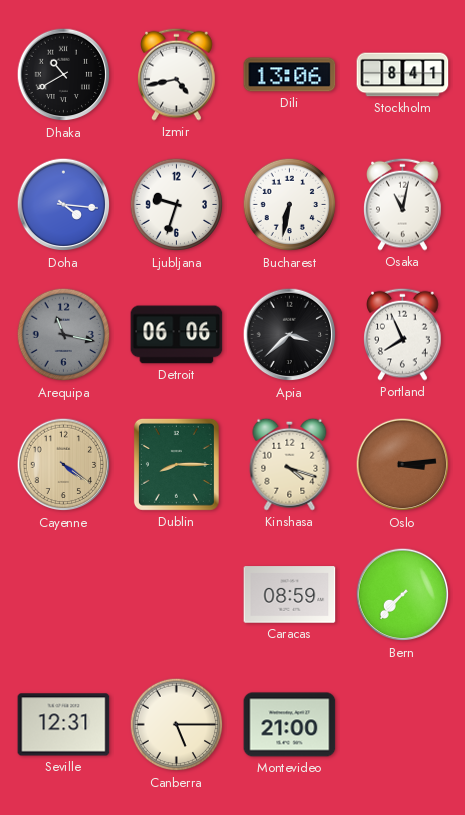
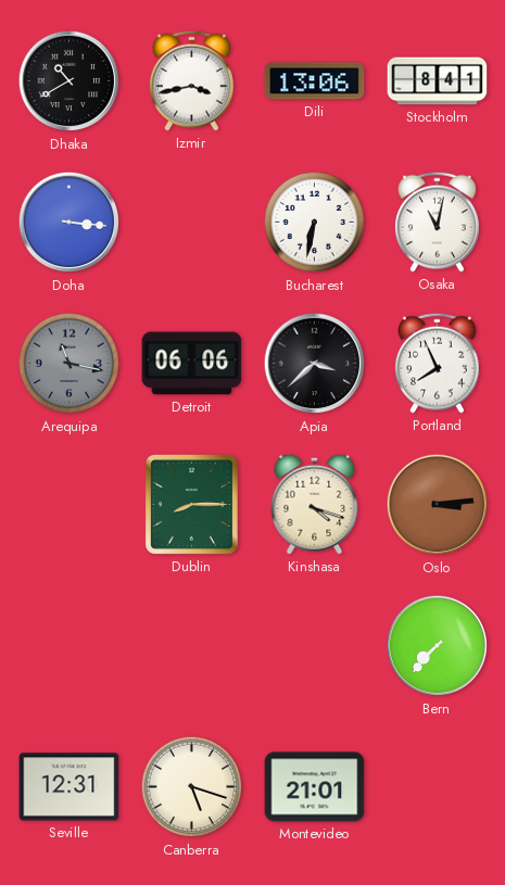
Izmir: 4:43 -> 3:43
Doha: 4:16 -> 3:16
Ljubljana: 9:33 -> none
Cayenne: 4:21 -> none
Caracas: 08:59 -> none
Canberra: 5:15 -> 5:18
Montevideo: 21:00 -> 21:01
